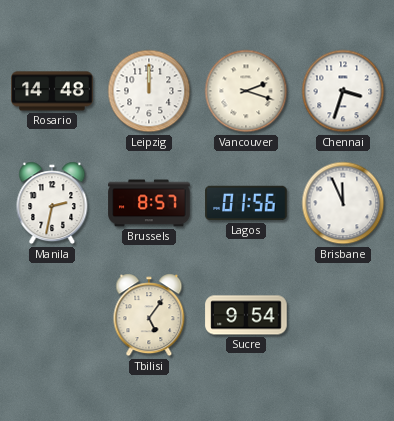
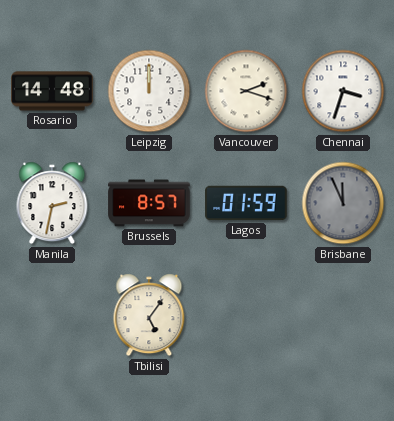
Lagos: 01:56 -> 01:59
Brisbane dial: white -> grey
Sucre: 9:54 -> none
